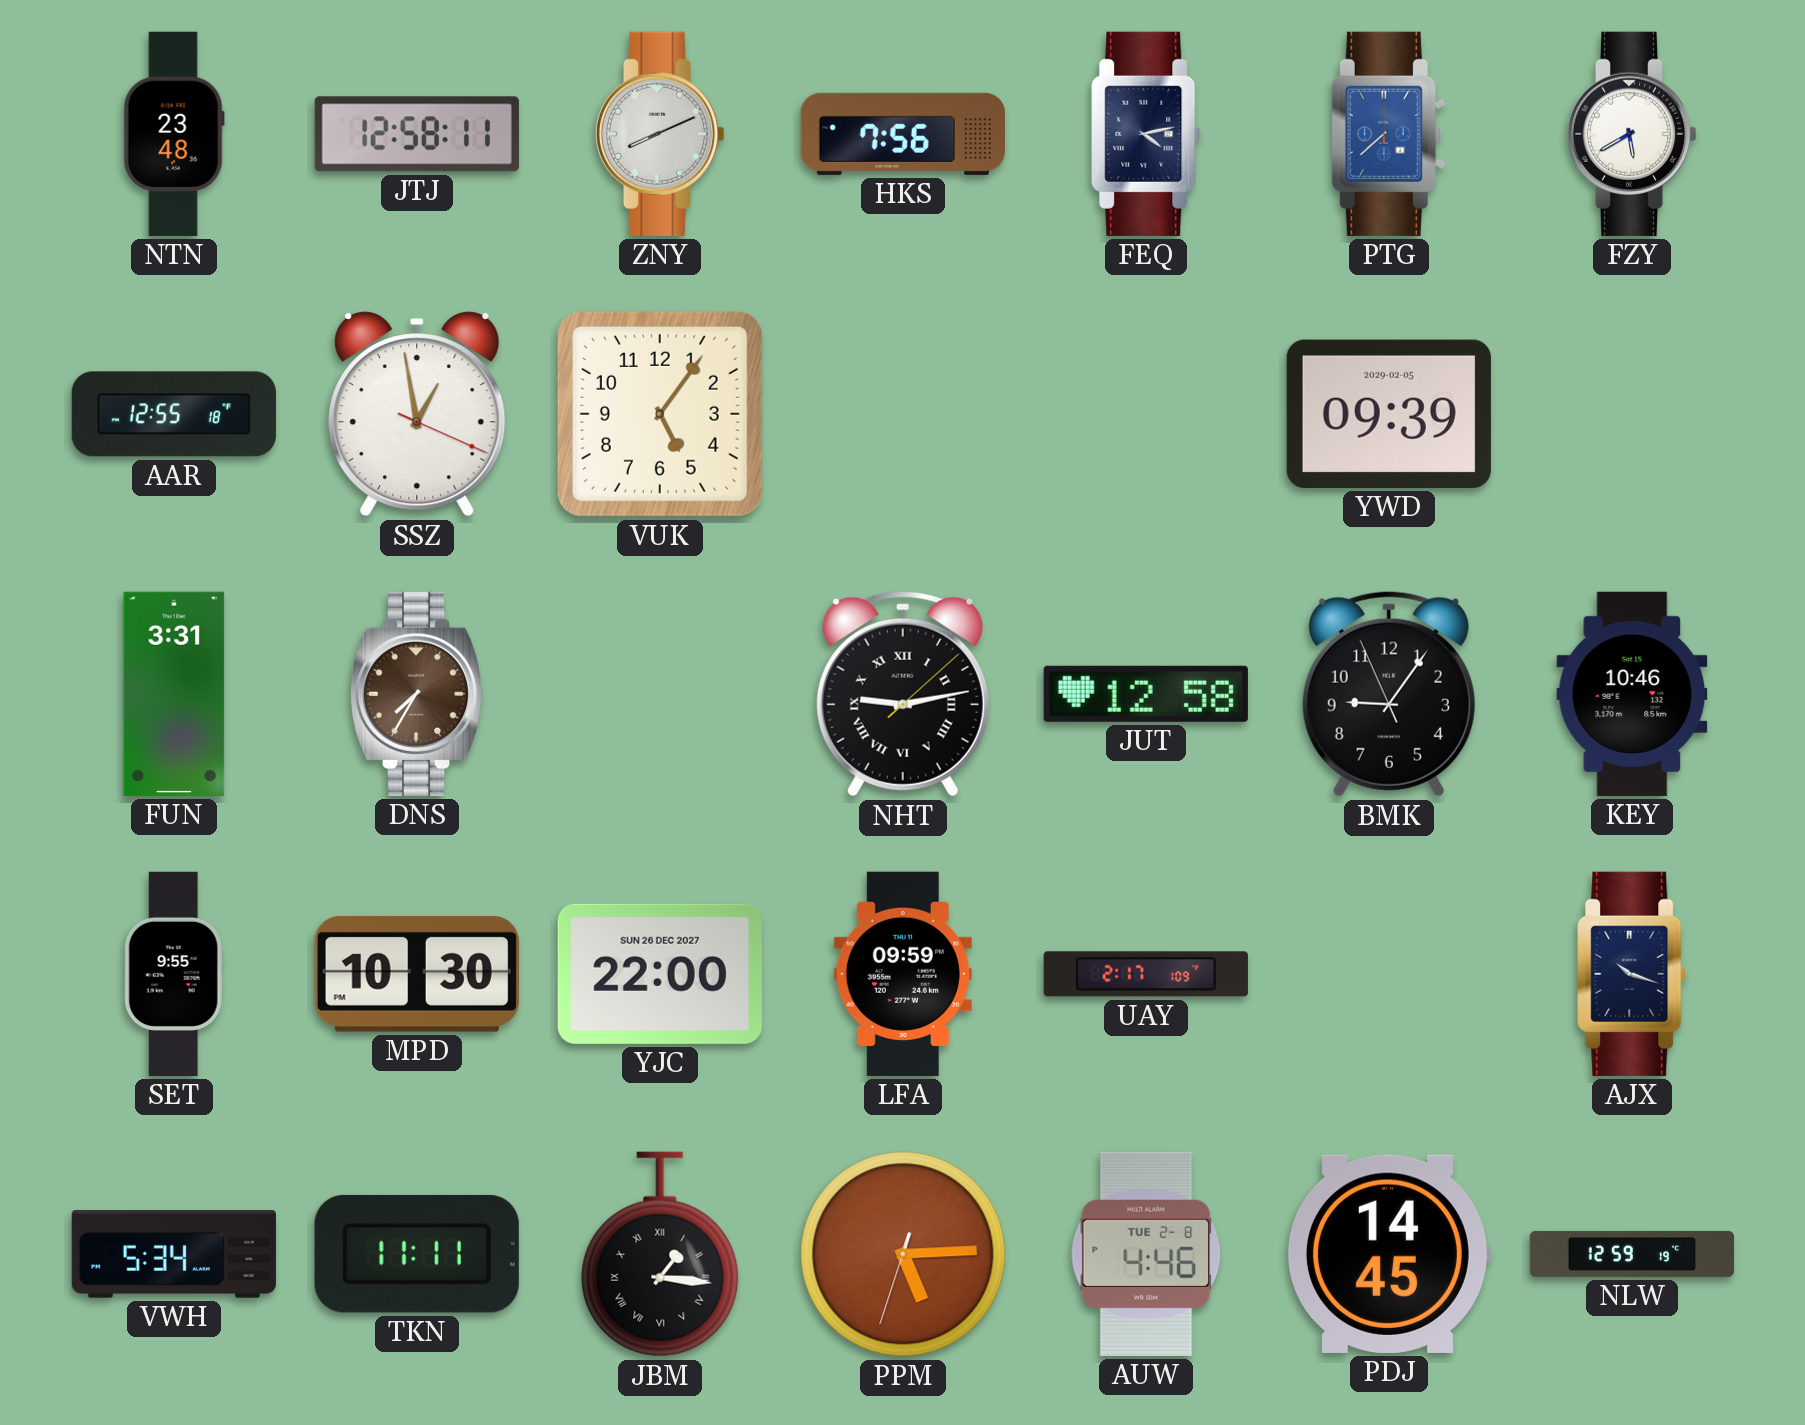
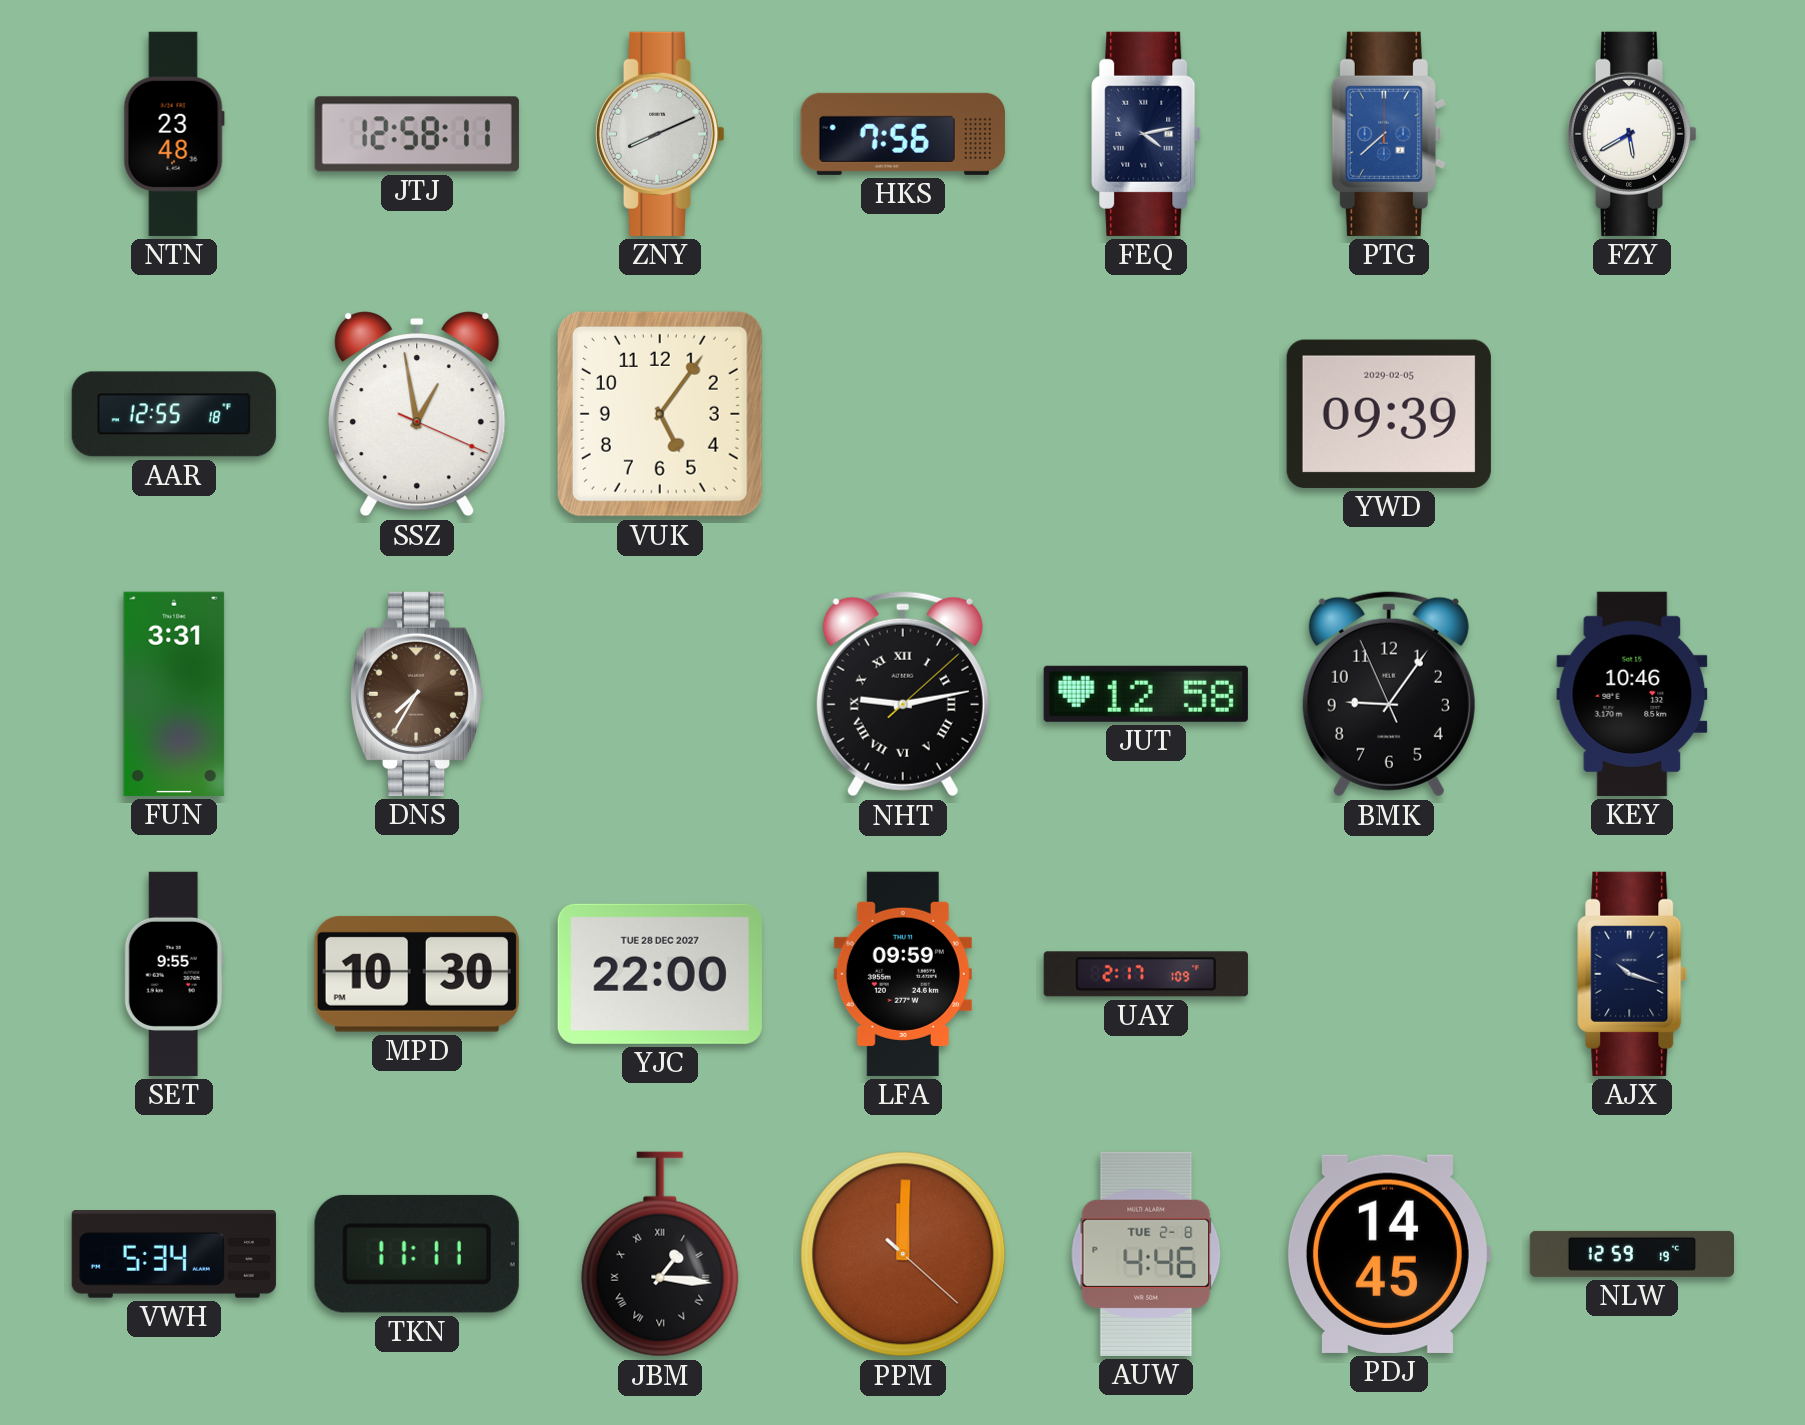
YJC date: SUN 26 DEC 2027 -> TUE 28 DEC 2027
PPM: 5:14 -> 12:00
